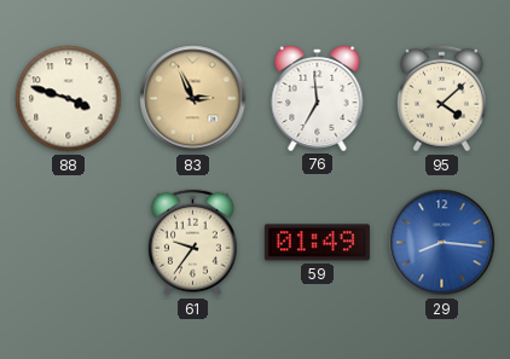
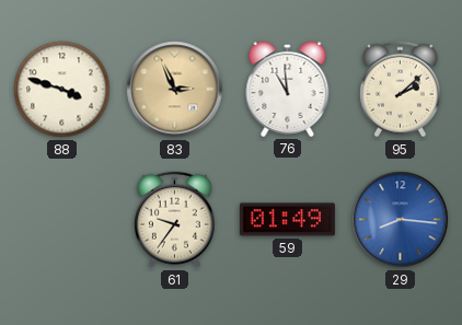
76: 6:59 -> 10:59
95: 4:08 -> 2:08
